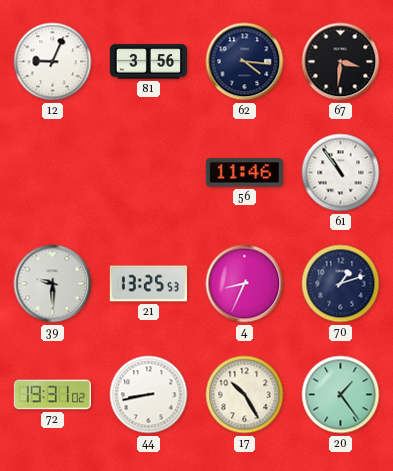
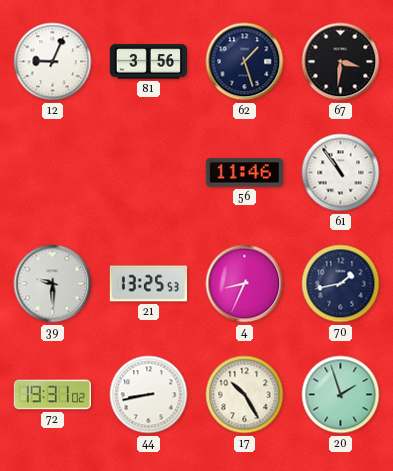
62: 4:16 -> 1:27
70: 1:12 -> 1:43
20: 1:24 -> 1:57
